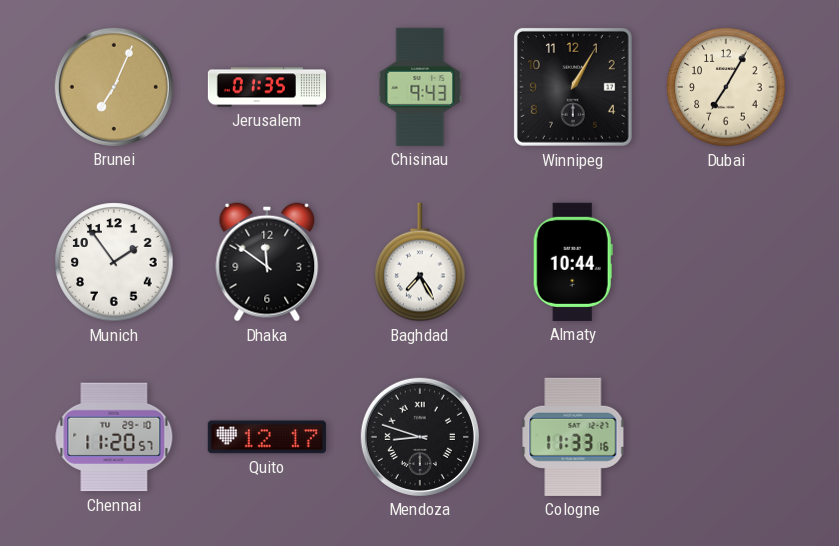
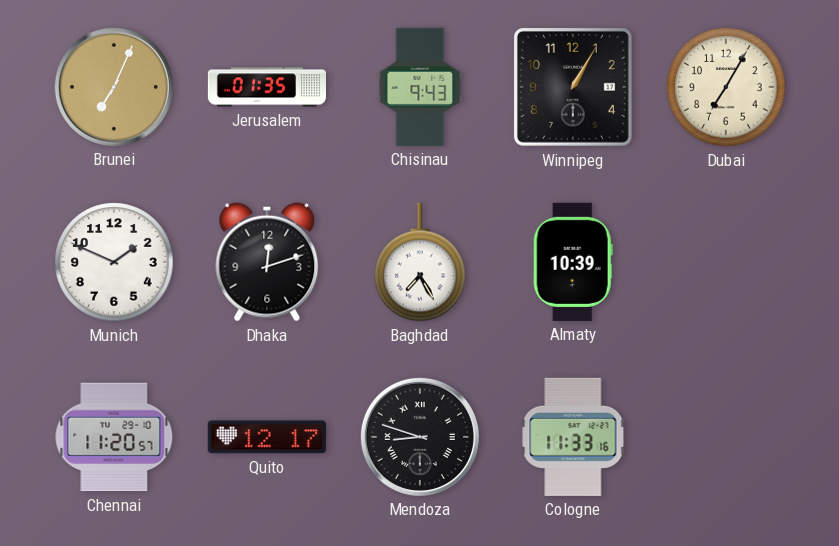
Munich: 1:54 -> 1:49
Dhaka: 11:51 -> 12:12
Almaty: 10:44 -> 10:39
